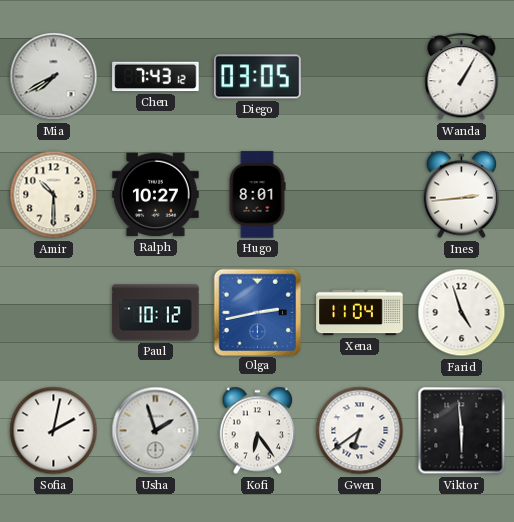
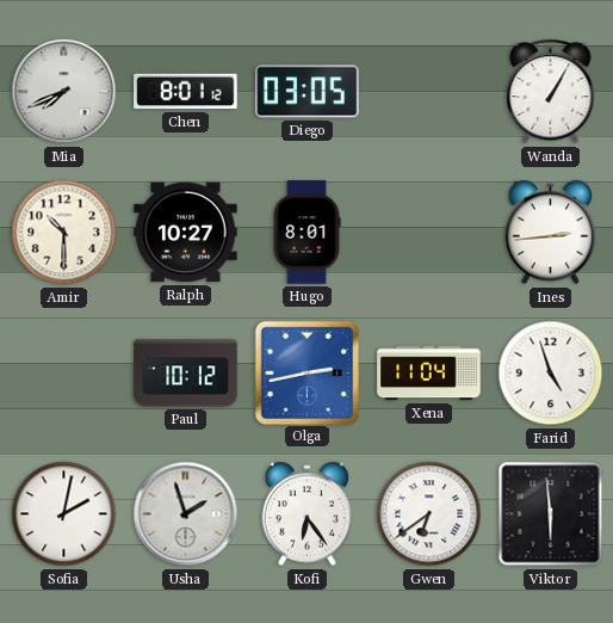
Mia: 7:40 -> 7:41
Chen: 7:43 -> 8:01
